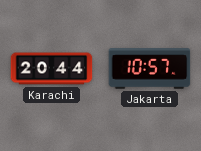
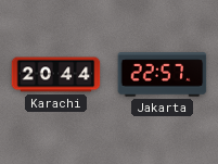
Jakarta: 10:57 -> 22:57
